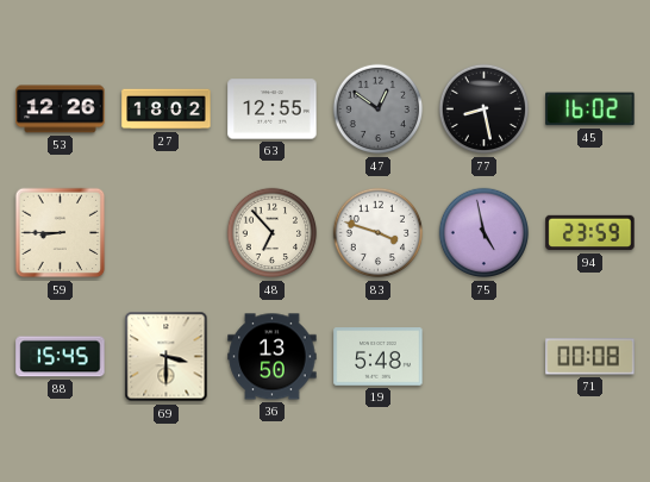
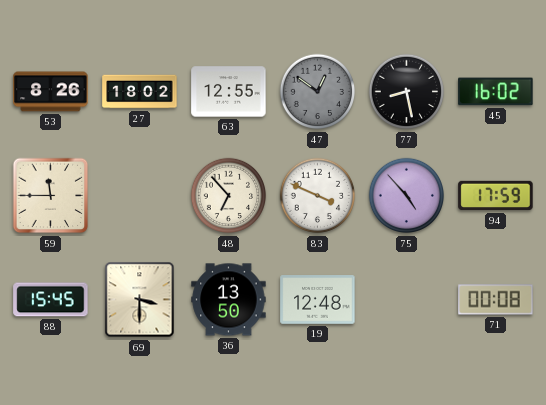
53: 12:26 -> 8:26
59: 8:45 -> 11:45
83: 3:48 -> 3:49
75: 4:58 -> 4:53
94: 23:59 -> 17:59
19: 5:48 -> 12:48
